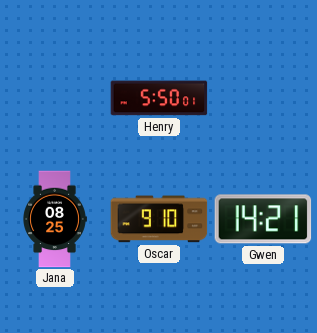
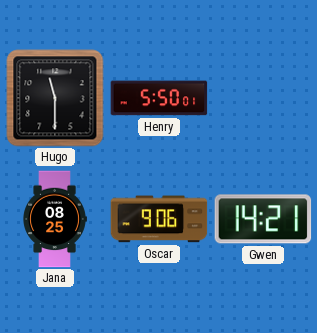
Hugo: none -> 11:30
Oscar: 9:10 -> 9:06
